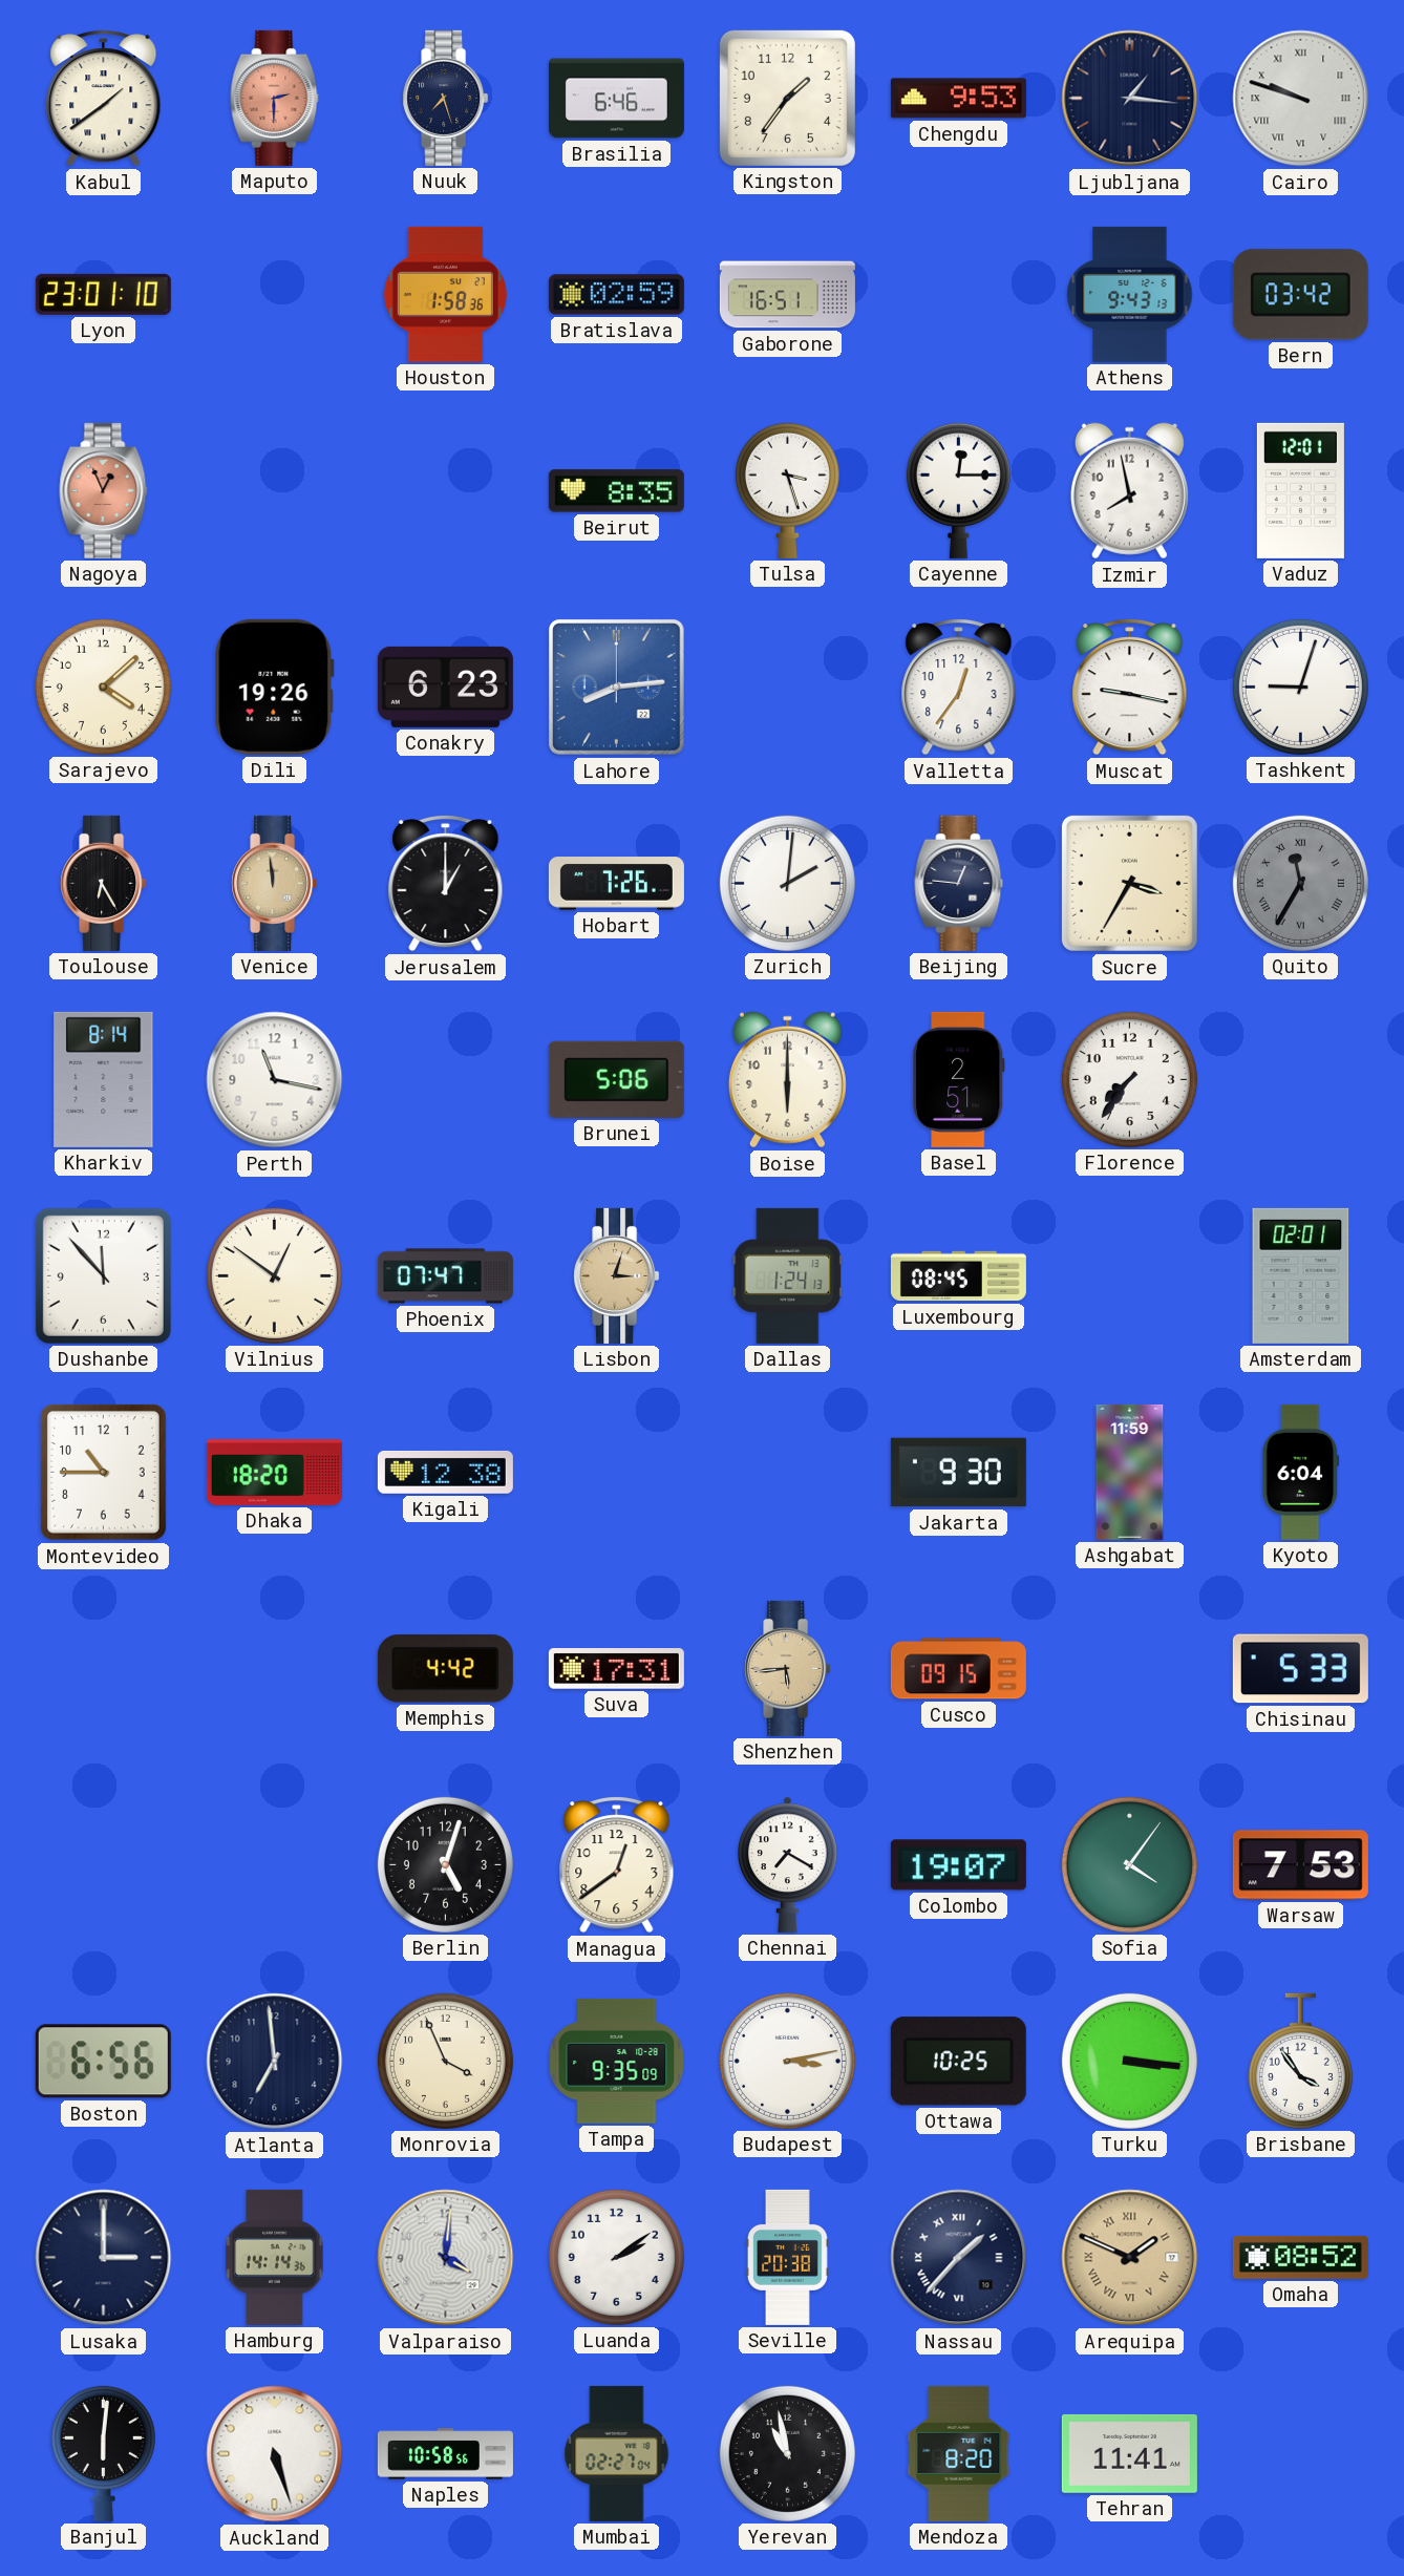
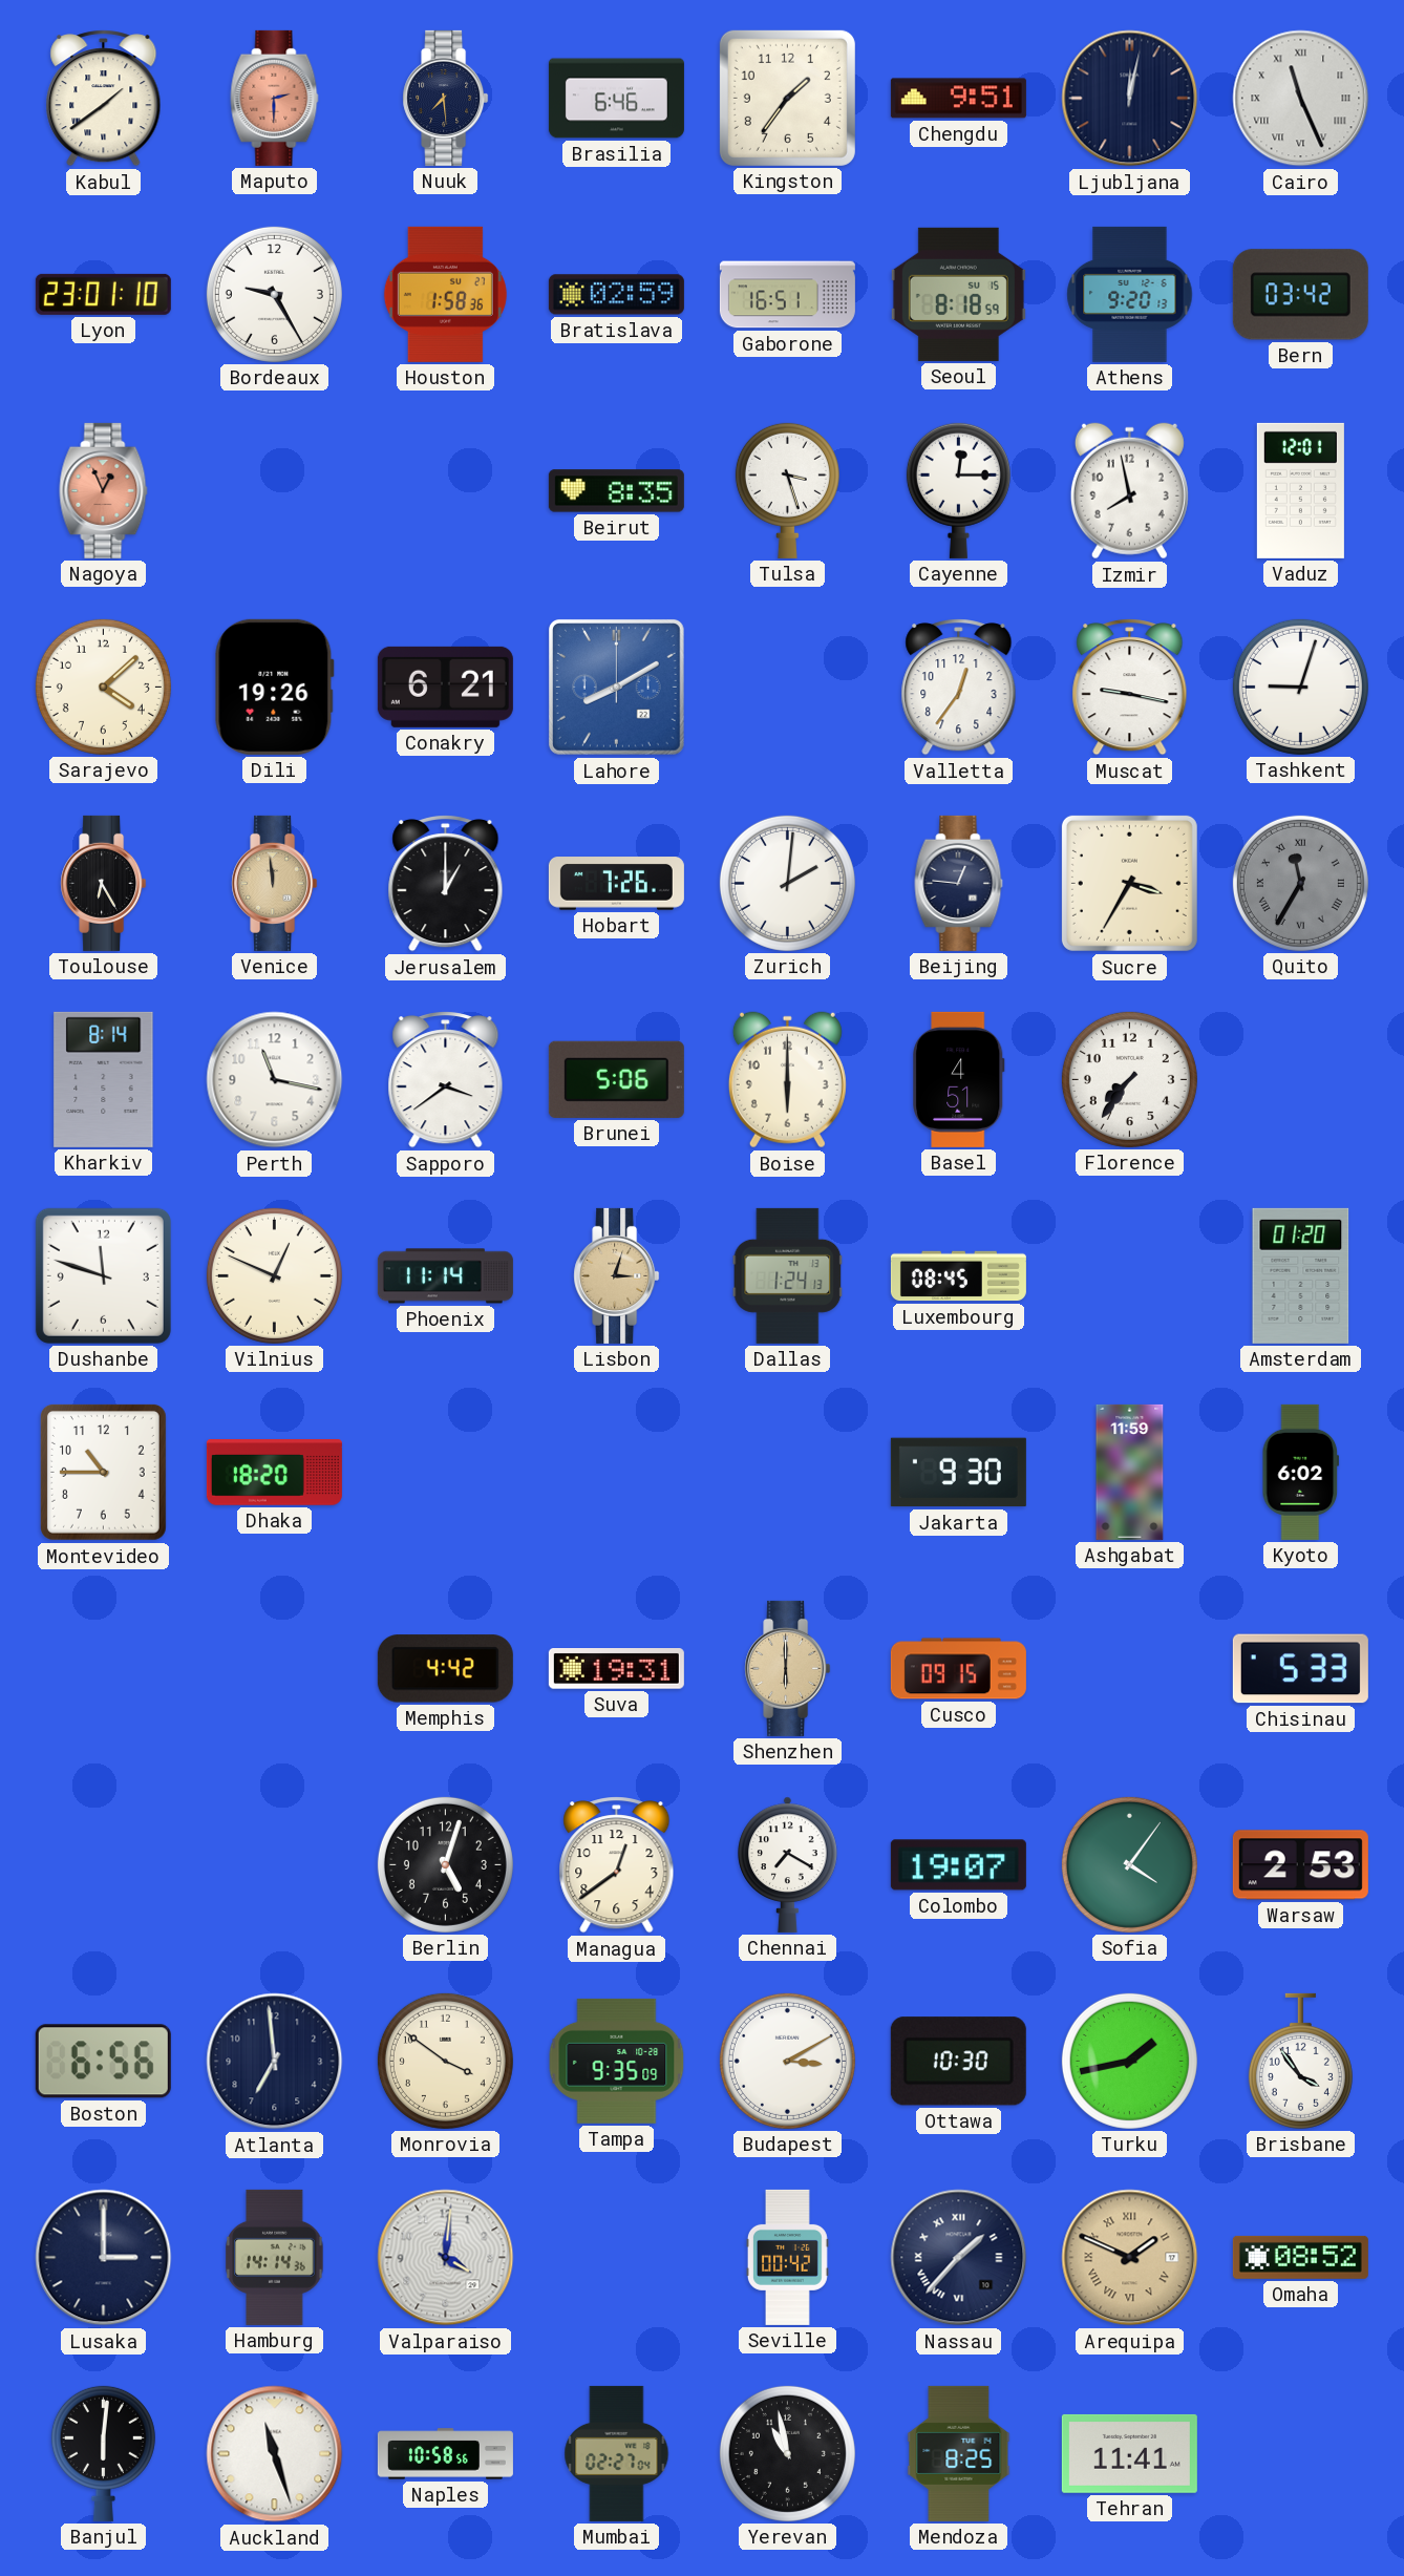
Nuuk: 7:27 -> 7:29
Chengdu: 9:53 -> 9:51
Ljubljana: 1:16 -> 12:02
Cairo: 9:48 -> 11:26
Bordeaux: none -> 9:25
Seoul: none -> 8:18
Athens: 9:43 -> 9:20
Conakry: 6:23 -> 6:21
Lahore: 8:14 -> 8:10
Sapporo: none -> 3:39
Basel: 2:51 -> 4:51
Dushanbe: 11:53 -> 11:48
Vilnius: 12:51 -> 12:49
Phoenix: 07:47 -> 11:14
Amsterdam: 02:01 -> 01:20
Kigali: 12:38 -> none
Kyoto: 6:04 -> 6:02
Suva: 17:31 -> 19:31
Shenzhen: 5:44 -> 6:00
Warsaw: 7:53 -> 2:53
Monrovia: 3:56 -> 3:51
Budapest: 3:13 -> 3:10
Ottawa: 10:25 -> 10:30
Turku: 3:16 -> 1:43
Luanda: 2:09 -> none
Seville: 20:38 -> 00:42
Auckland: 5:27 -> 11:27
Mendoza: 8:20 -> 8:25
